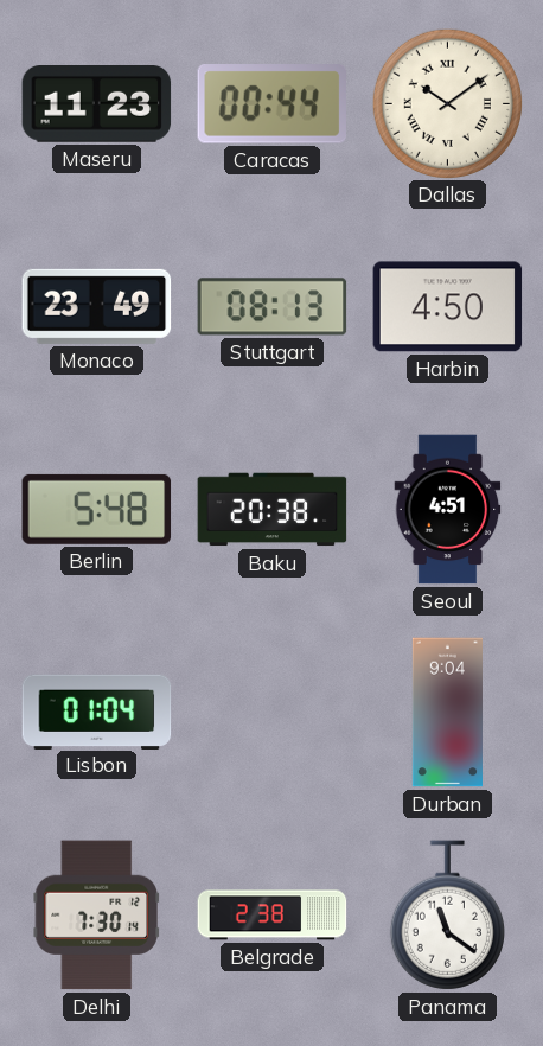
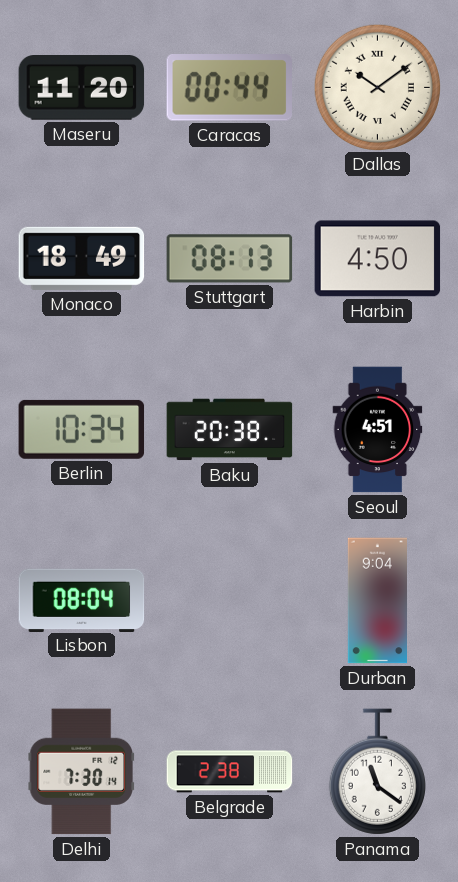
Maseru: 11:23 -> 11:20
Monaco: 23:49 -> 18:49
Berlin: 5:48 -> 10:34
Lisbon: 01:04 -> 08:04
